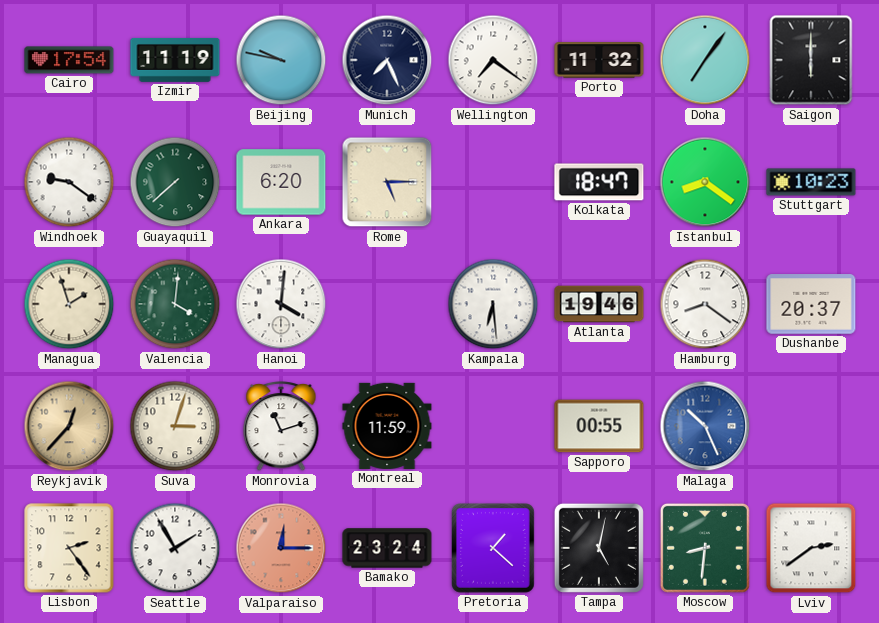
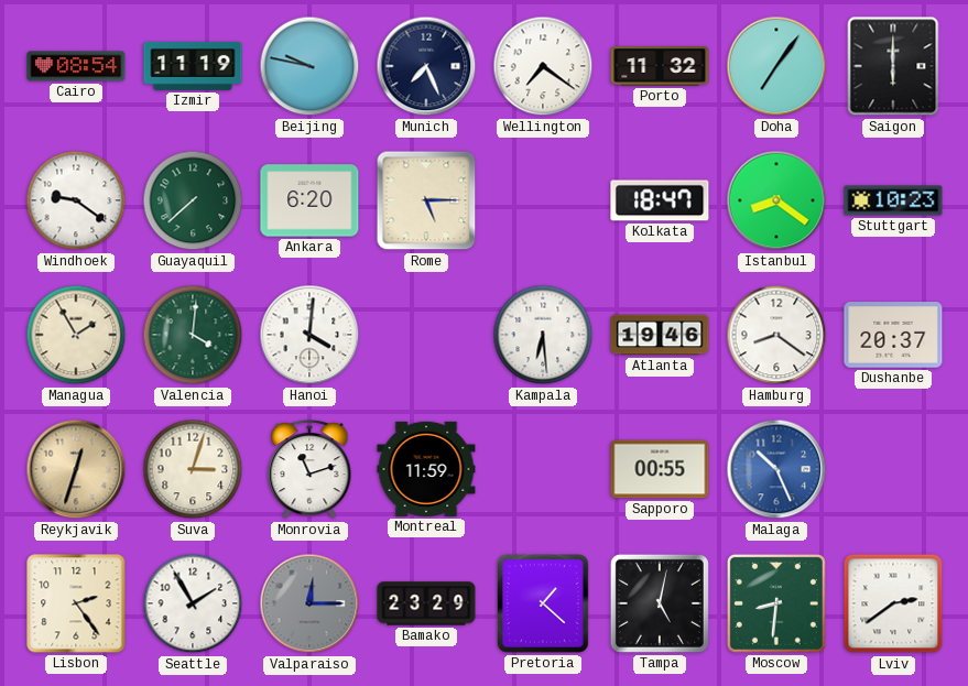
Cairo: 17:54 -> 08:54
Managua: 1:57 -> 1:55
Reykjavik: 12:37 -> 12:33
Valparaiso dial: salmon -> grey
Bamako: 23:24 -> 23:29
